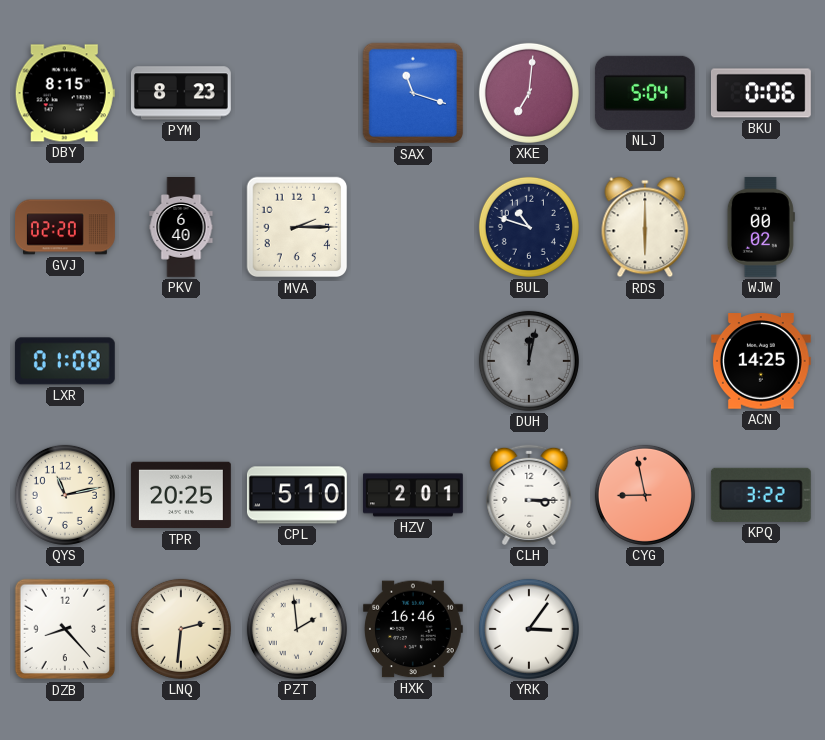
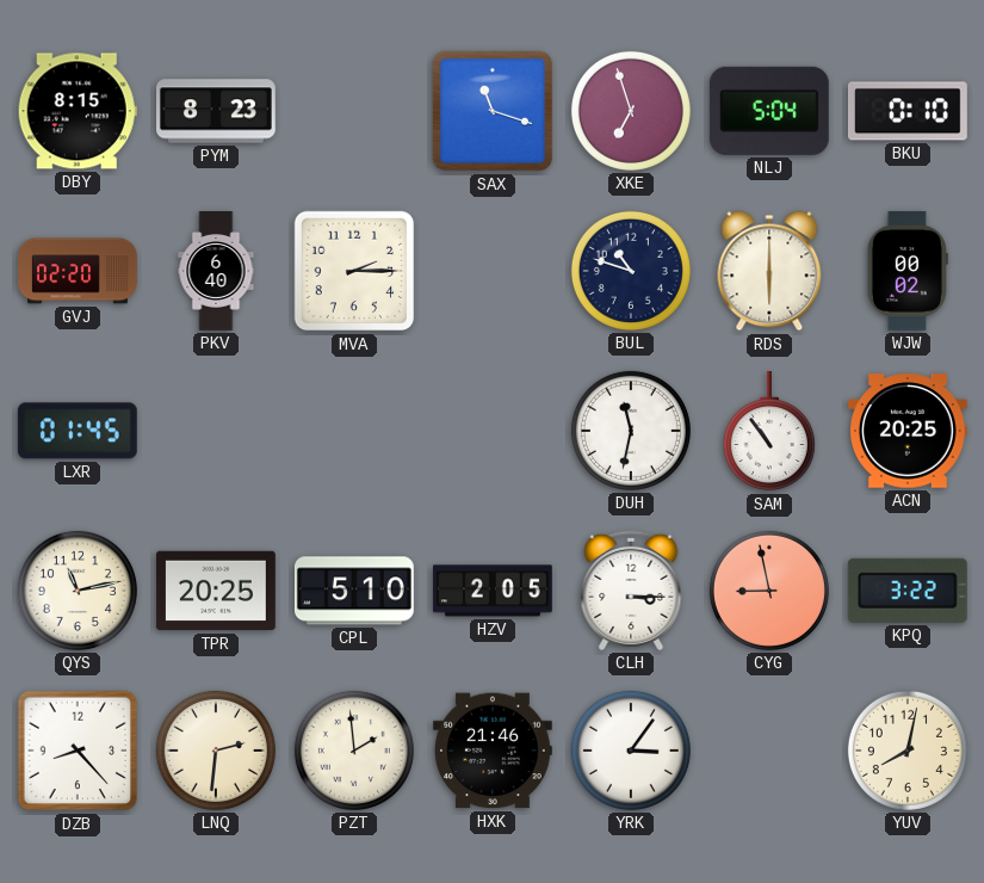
XKE: 7:01 -> 6:57
BKU: 0:06 -> 0:10
LXR: 01:08 -> 01:45
DUH: 12:02 -> 11:32
DUH dial: grey -> white
SAM: none -> 10:54
ACN: 14:25 -> 20:25
HZV: 2:01 -> 2:05
HXK: 16:46 -> 21:46
YUV: none -> 8:02
